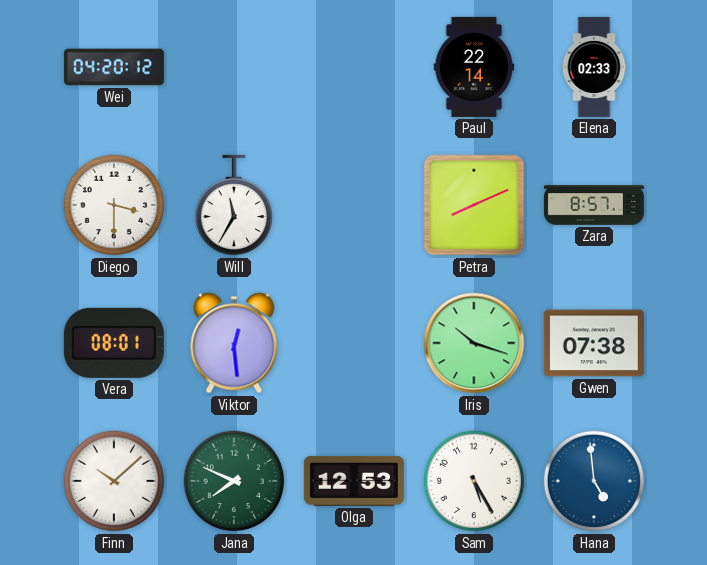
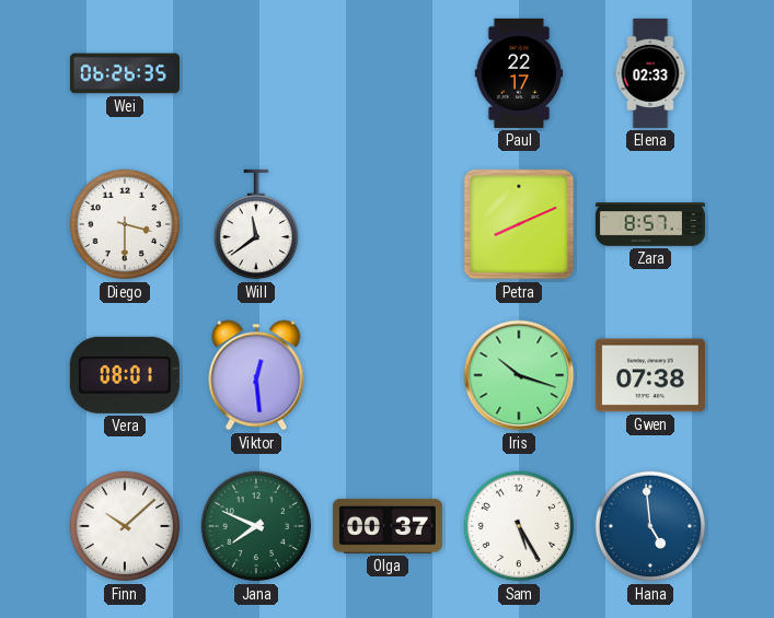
Wei: 04:20 -> 06:26
Paul: 22:14 -> 22:17
Will: 11:35 -> 11:39
Olga: 12:53 -> 00:37
